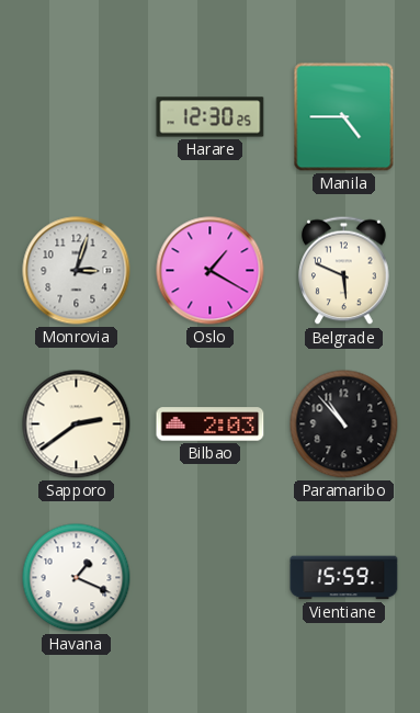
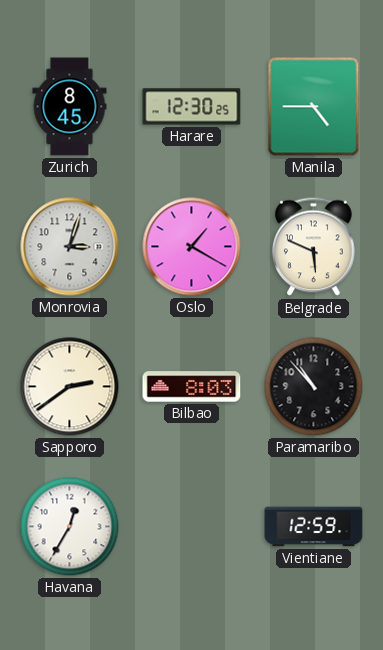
Zurich: none -> 8:45
Bilbao: 2:03 -> 8:03
Havana: 1:19 -> 12:35
Vientiane: 15:59 -> 12:59
